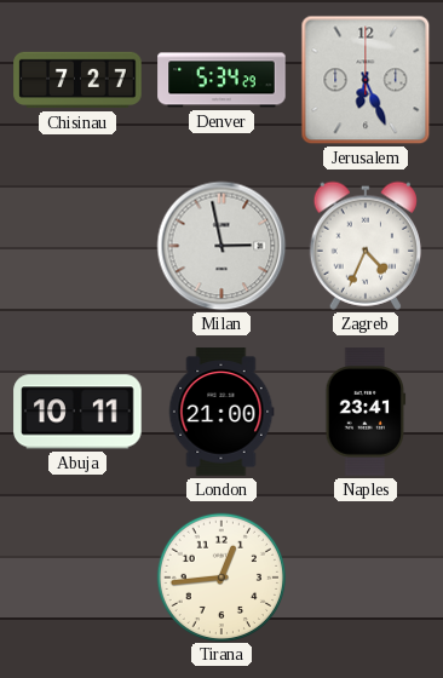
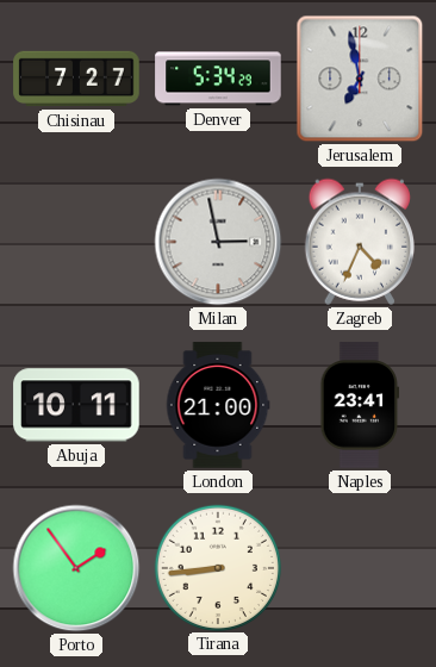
Jerusalem: 6:26 -> 6:58
Porto: none -> 1:54
Tirana: 12:44 -> 8:44
